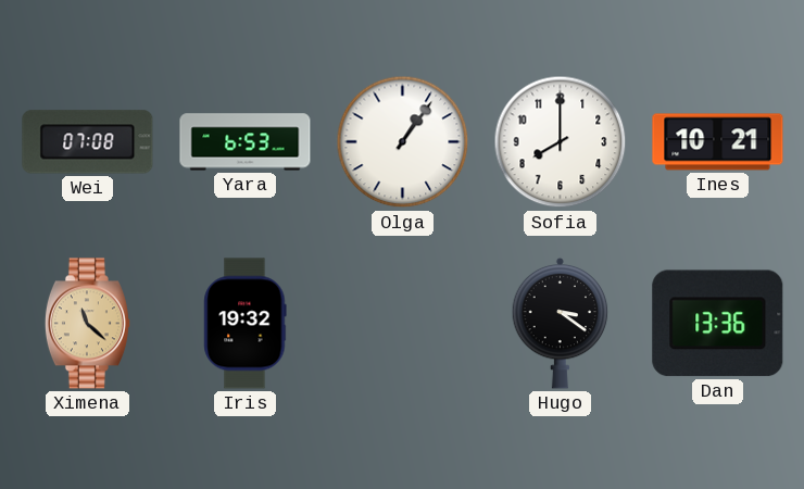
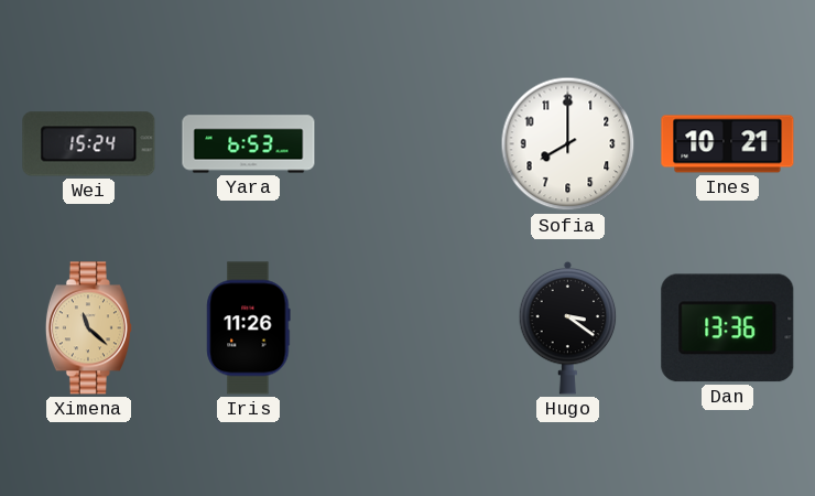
Wei: 07:08 -> 15:24
Olga: 1:06 -> none
Iris: 19:32 -> 11:26
